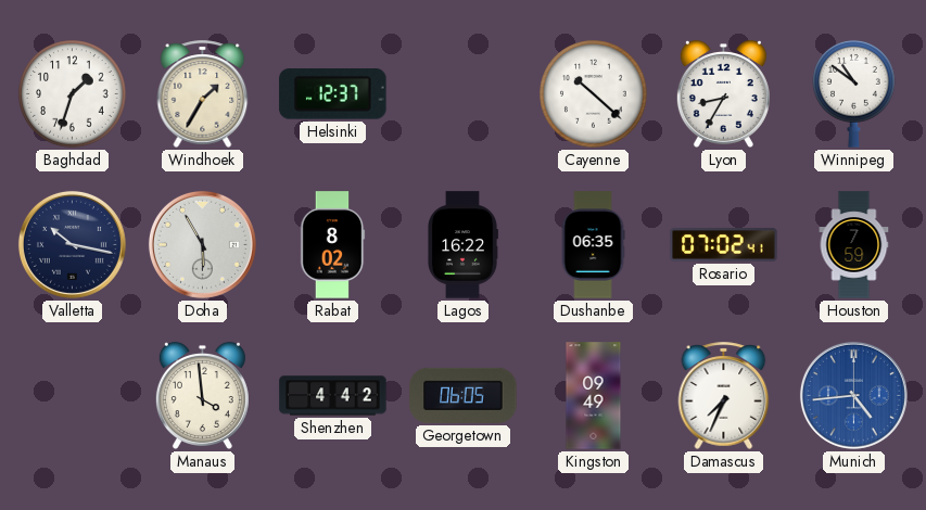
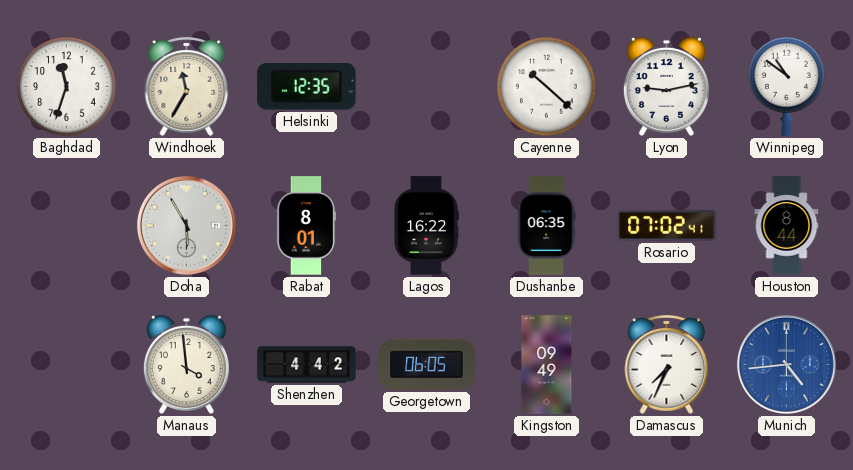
Baghdad: 1:33 -> 11:33
Windhoek: 1:35 -> 11:35
Helsinki: 12:37 -> 12:35
Lyon: 8:35 -> 9:13
Valletta: 10:17 -> none
Rabat: 8:02 -> 8:01
Houston: 7:59 -> 8:44
